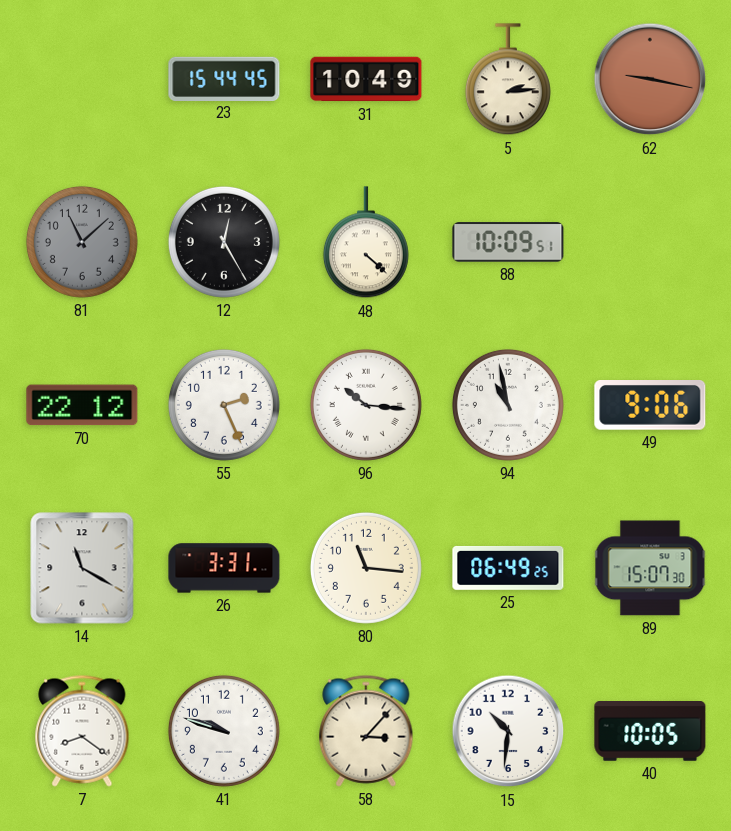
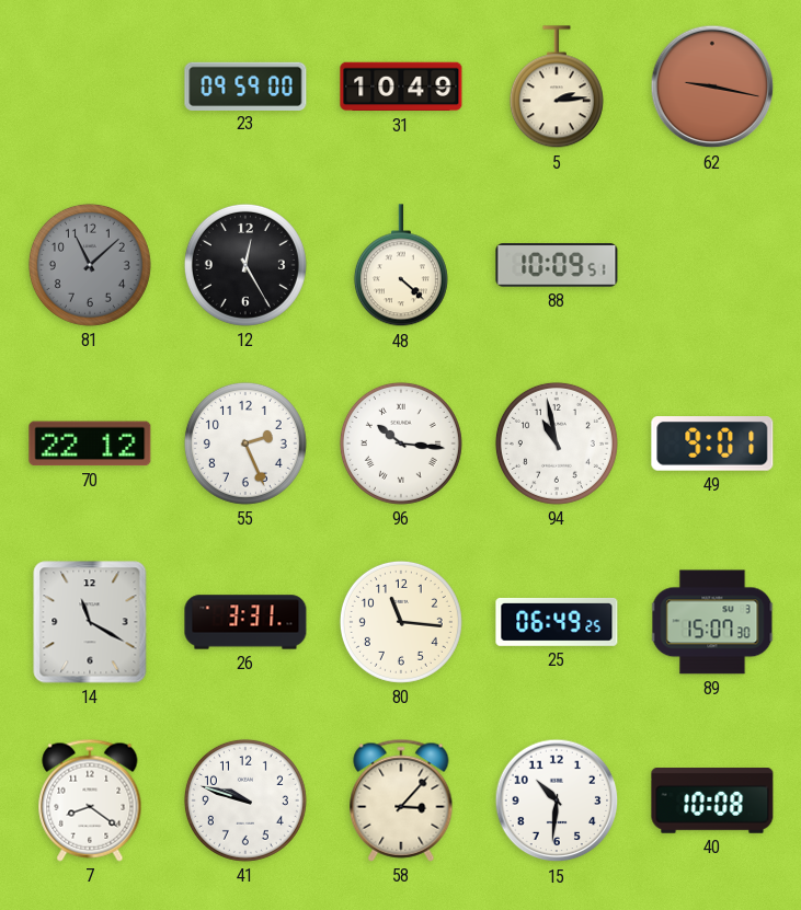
23: 15:44 -> 09:59
49: 9:06 -> 9:01
40: 10:05 -> 10:08
